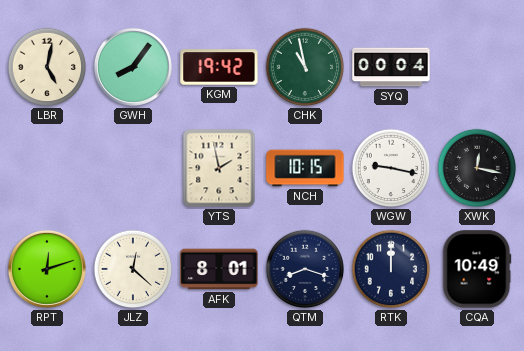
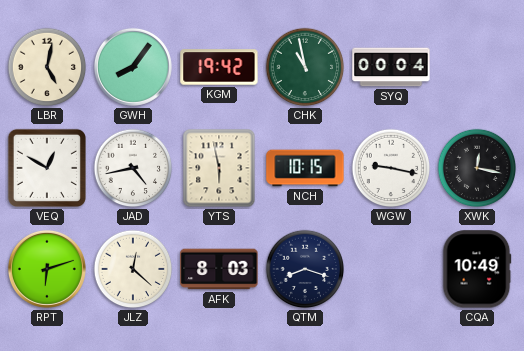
VEQ: none -> 12:50
JAD: none -> 4:43
YTS: 1:58 -> 5:58
RPT: 12:12 -> 6:12
AFK: 8:01 -> 8:03
RTK: 12:00 -> none
